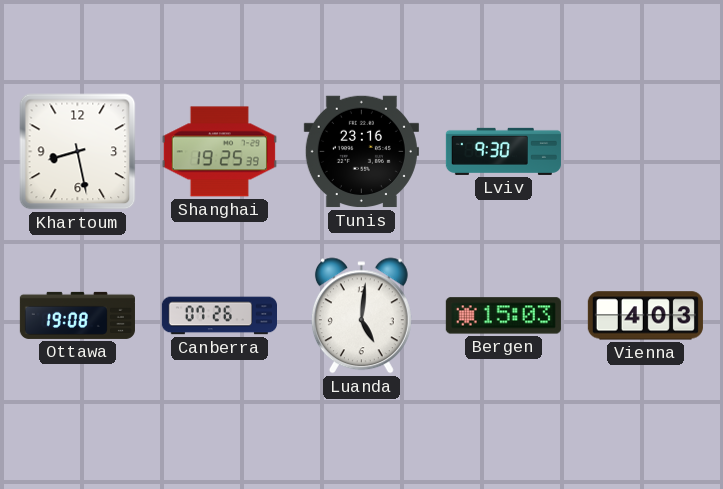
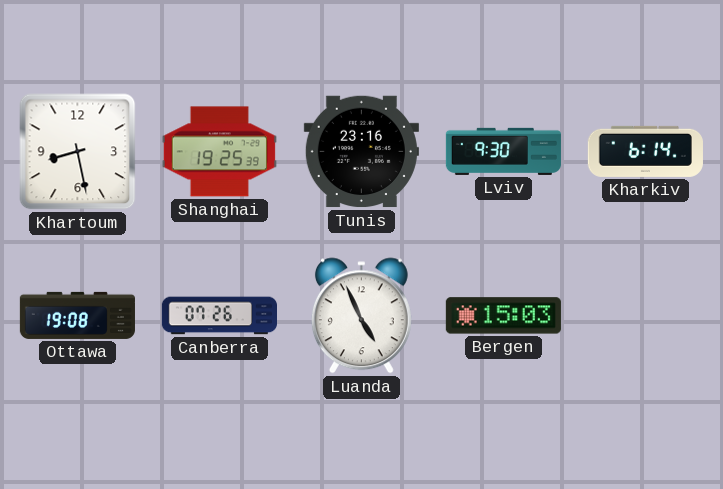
Kharkiv: none -> 6:14
Luanda: 5:01 -> 4:56
Vienna: 4:03 -> none
